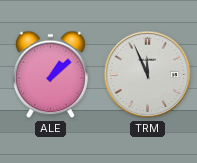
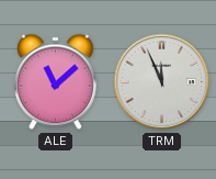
ALE: 1:08 -> 11:08
